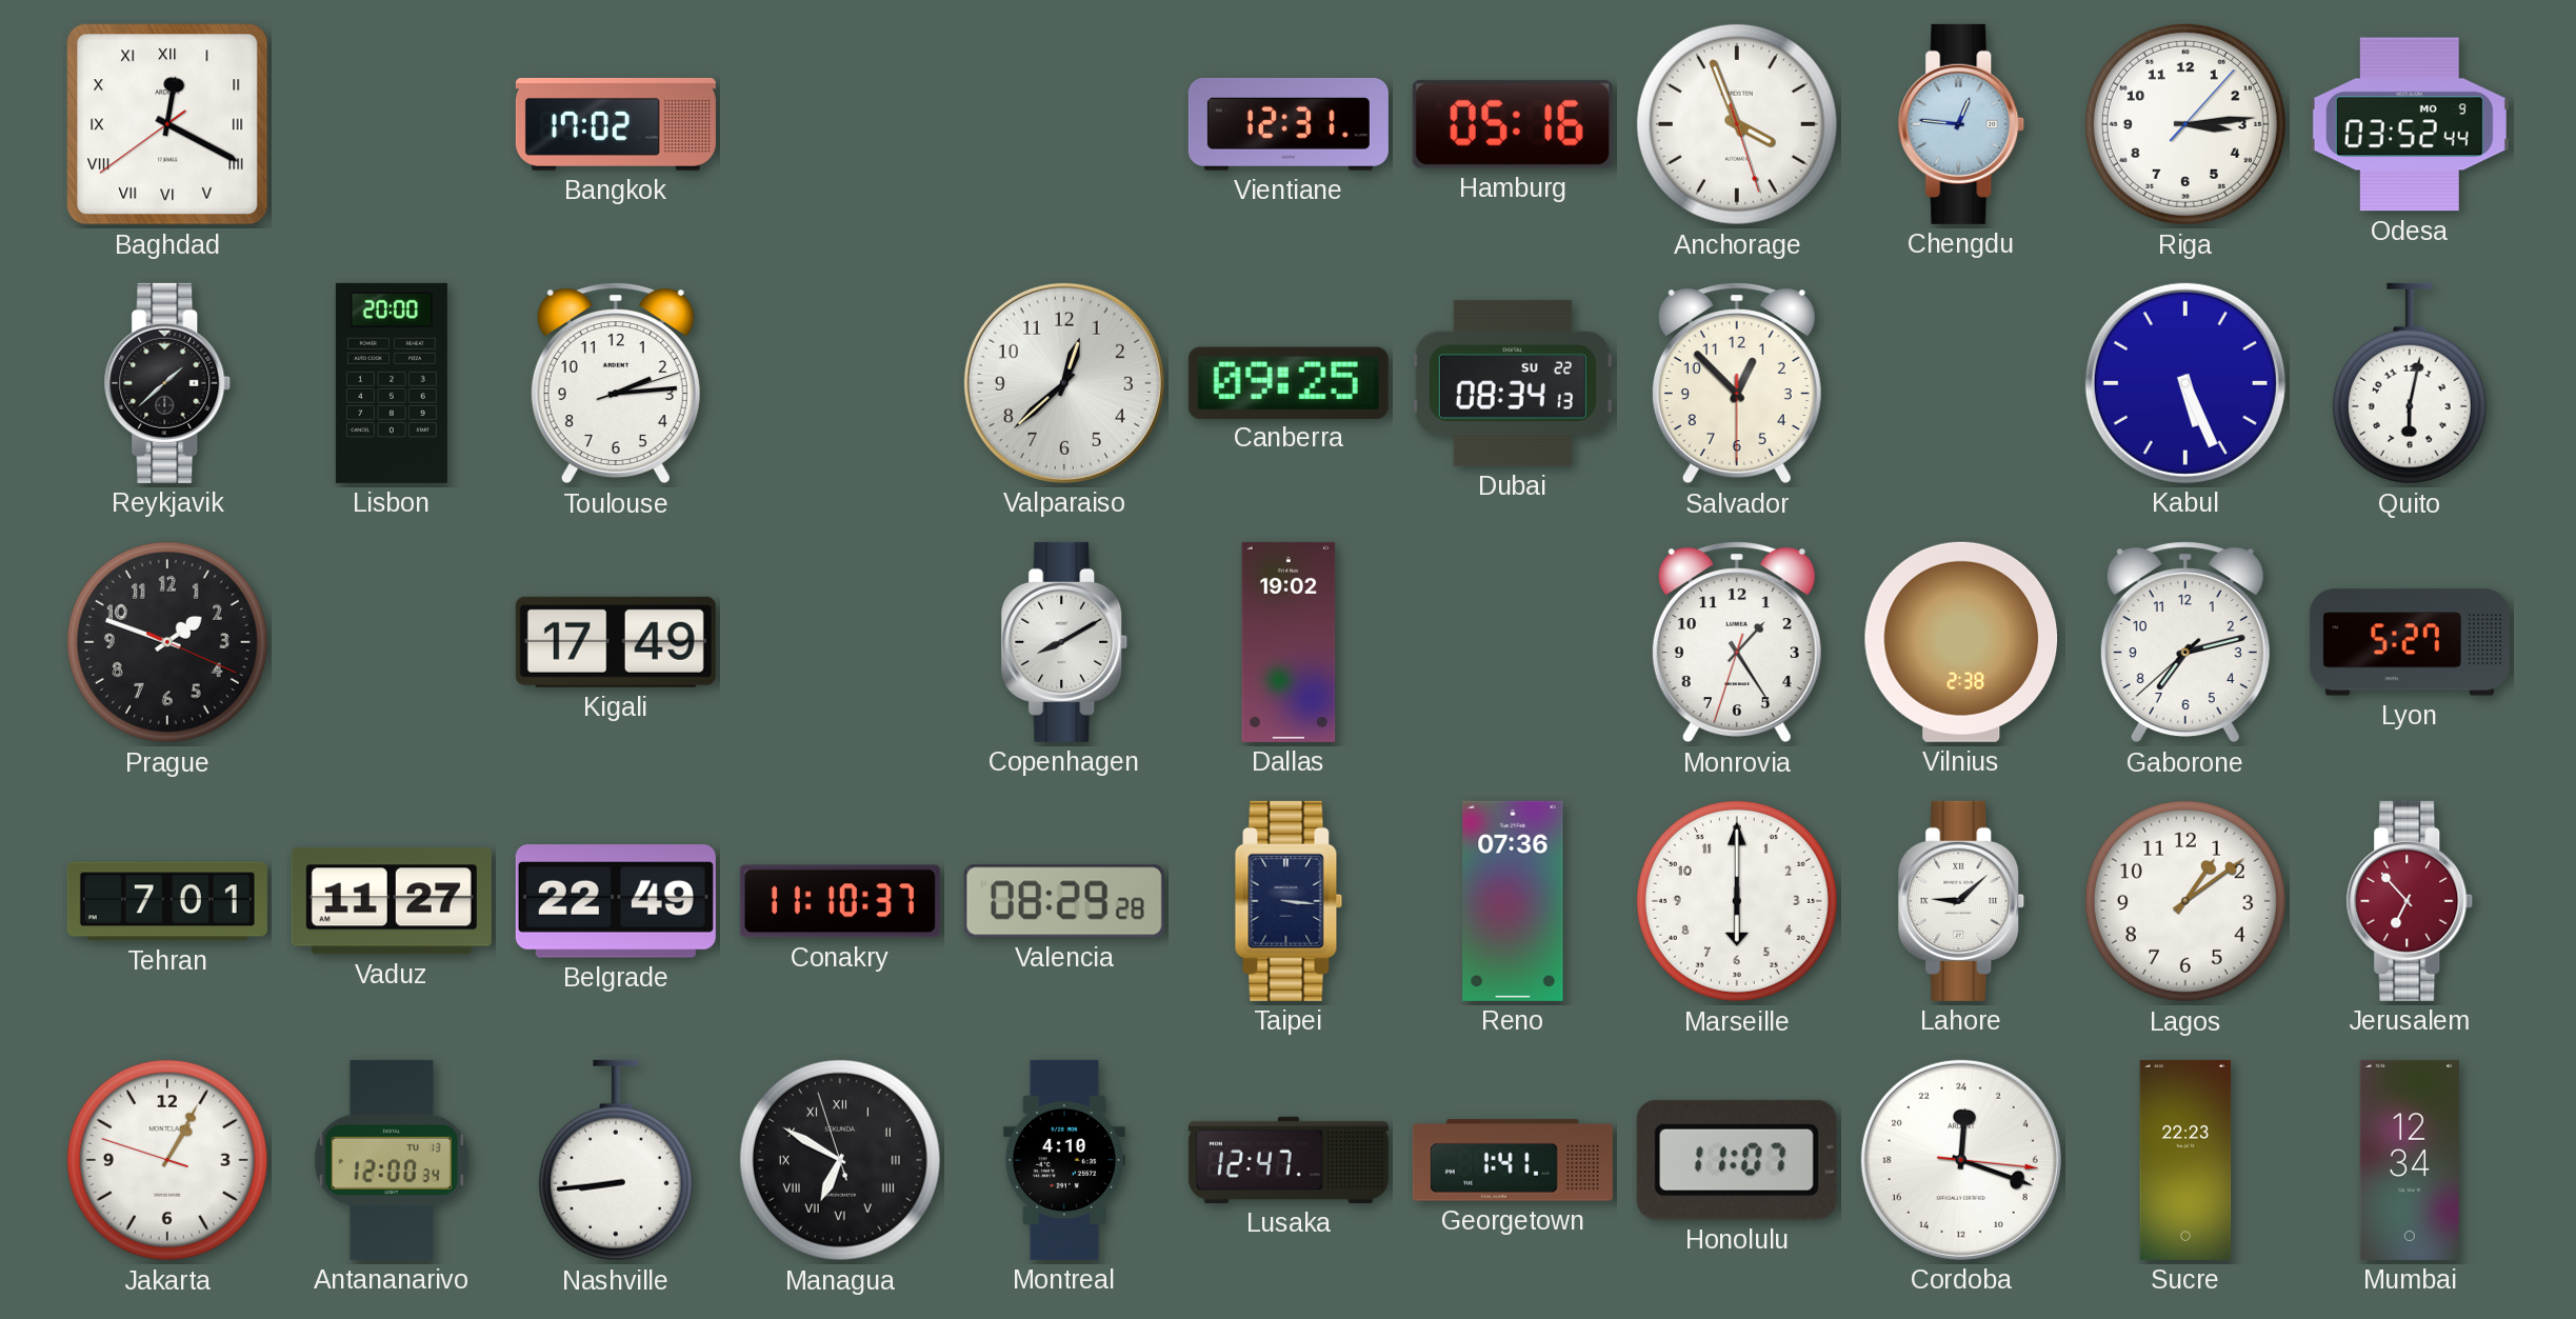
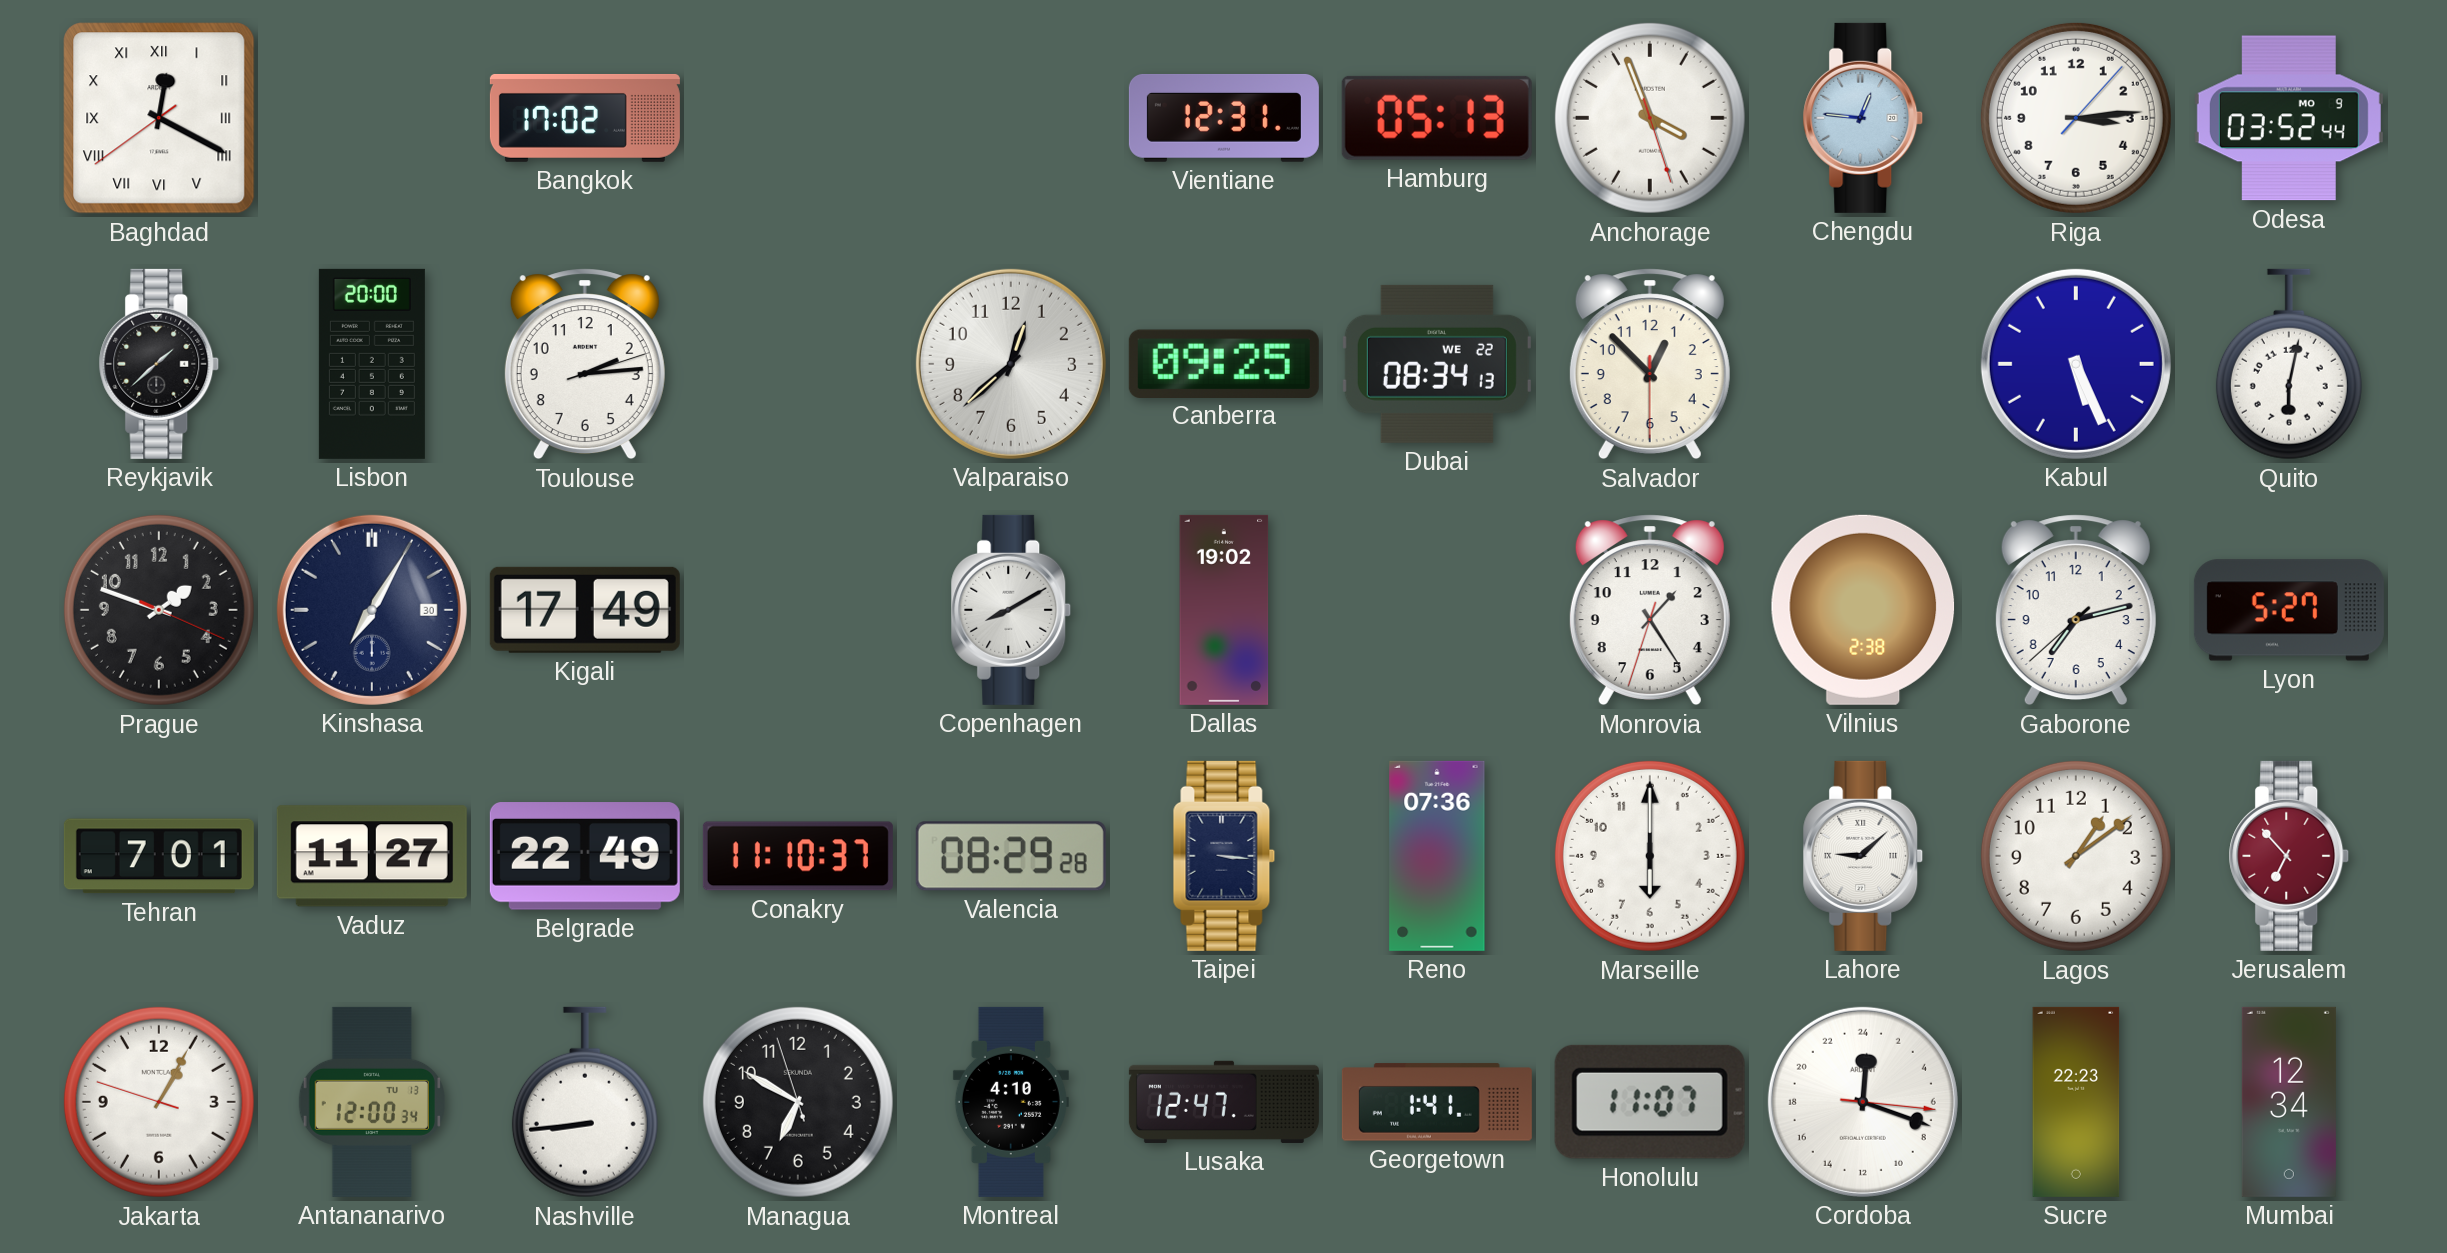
Hamburg: 05:16 -> 05:13
Dubai date: SU 22 -> WE 22
Kinshasa: none -> 7:05
Managua numerals: Roman -> Arabic
